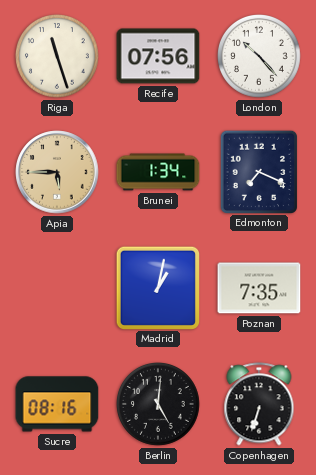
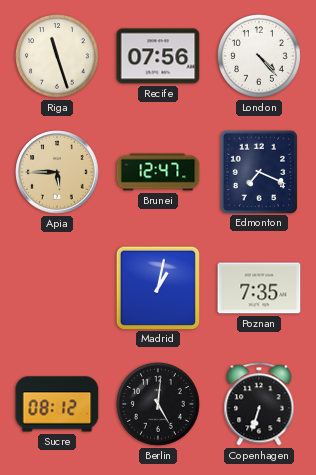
London: 10:23 -> 4:23
Brunei: 1:34 -> 12:47
Sucre: 08:16 -> 08:12
